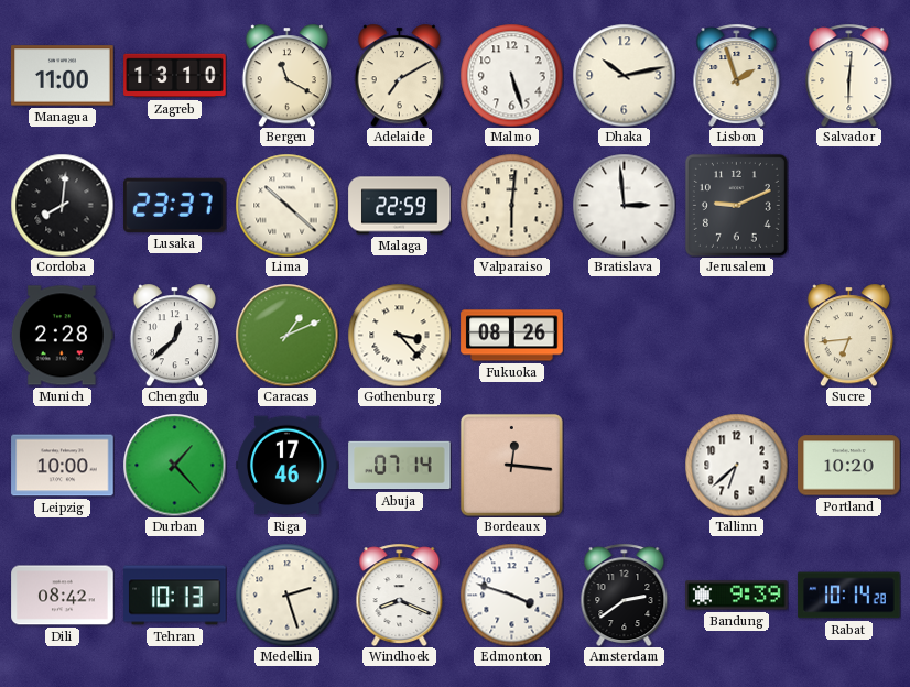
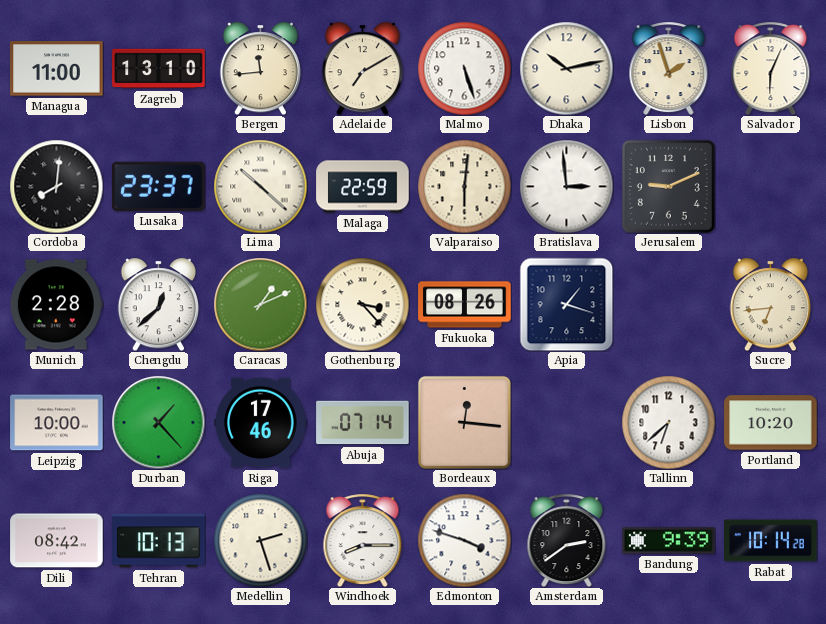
Bergen: 11:20 -> 11:44
Salvador: 6:01 -> 6:04
Apia: none -> 1:18
Windhoek: 8:19 -> 8:15
